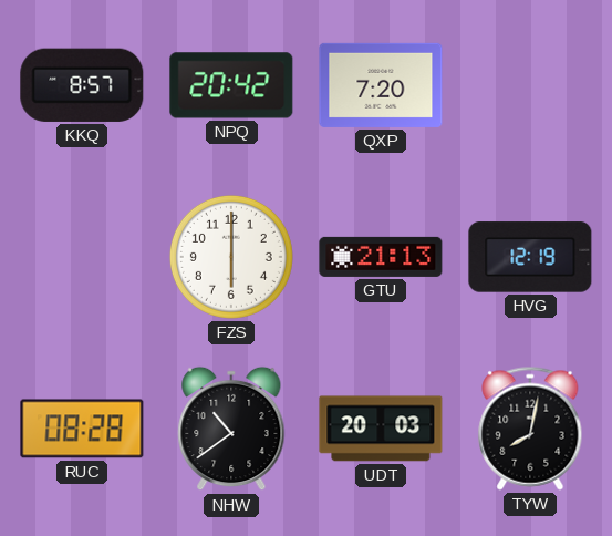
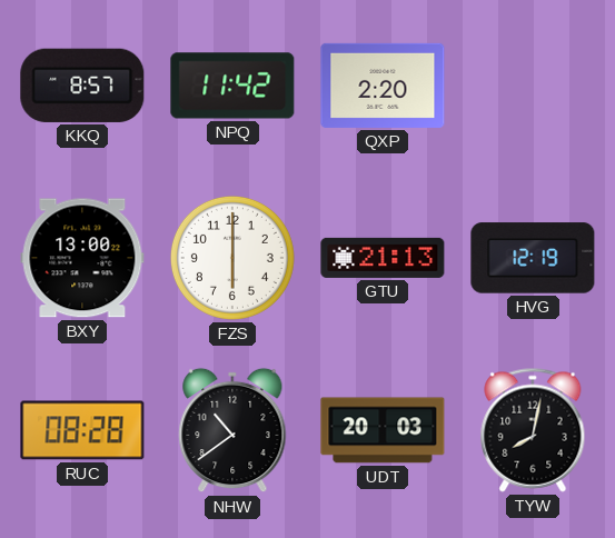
NPQ: 20:42 -> 11:42
QXP: 7:20 -> 2:20
BXY: none -> 13:00
